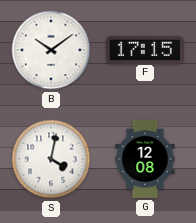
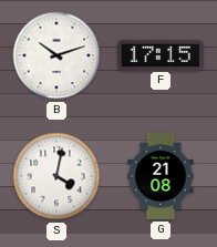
B: 10:09 -> 10:12
G: 12:08 -> 21:08
